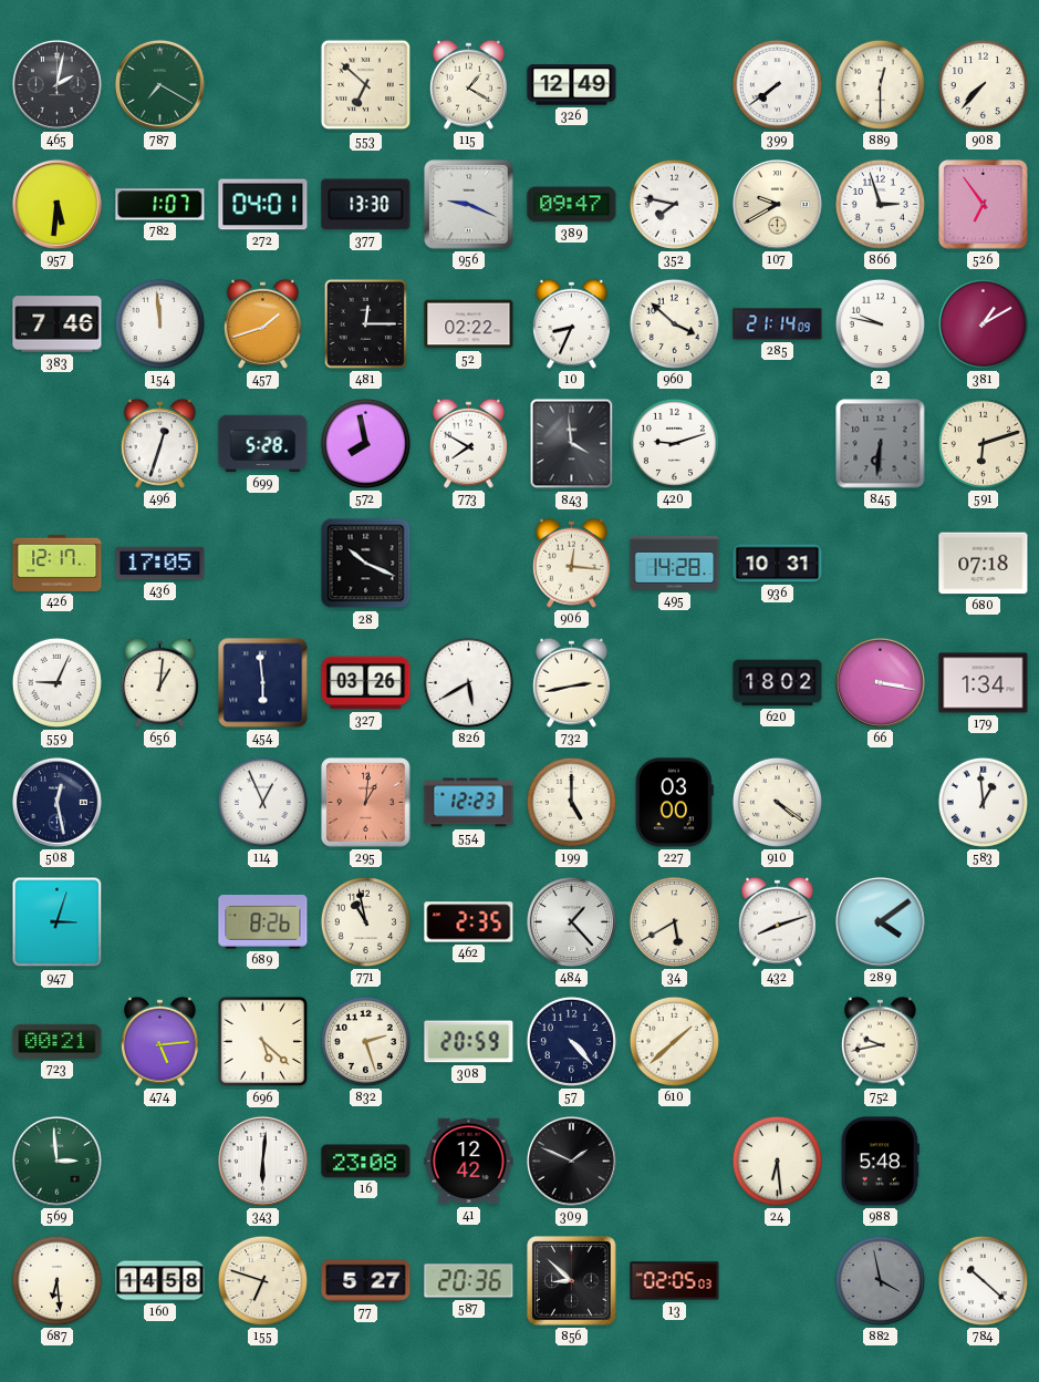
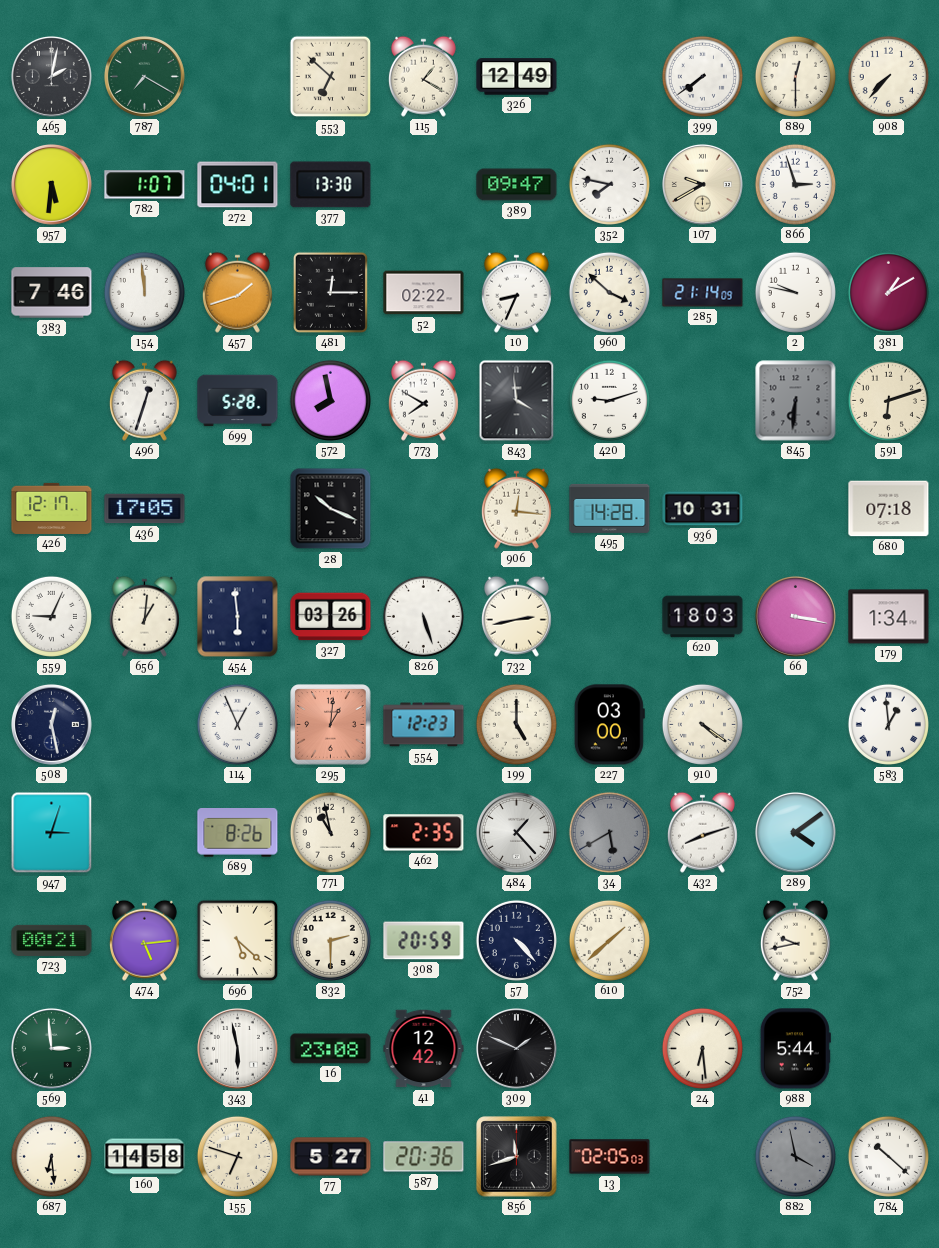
956: 9:19 -> none
526: 6:54 -> none
826: 5:40 -> 5:27
620: 18:02 -> 18:03
34 dial: cream -> grey
832: 2:27 -> 2:30
343: 6:01 -> 5:58
988: 5:48 -> 5:44
856: 8:52 -> 11:42
